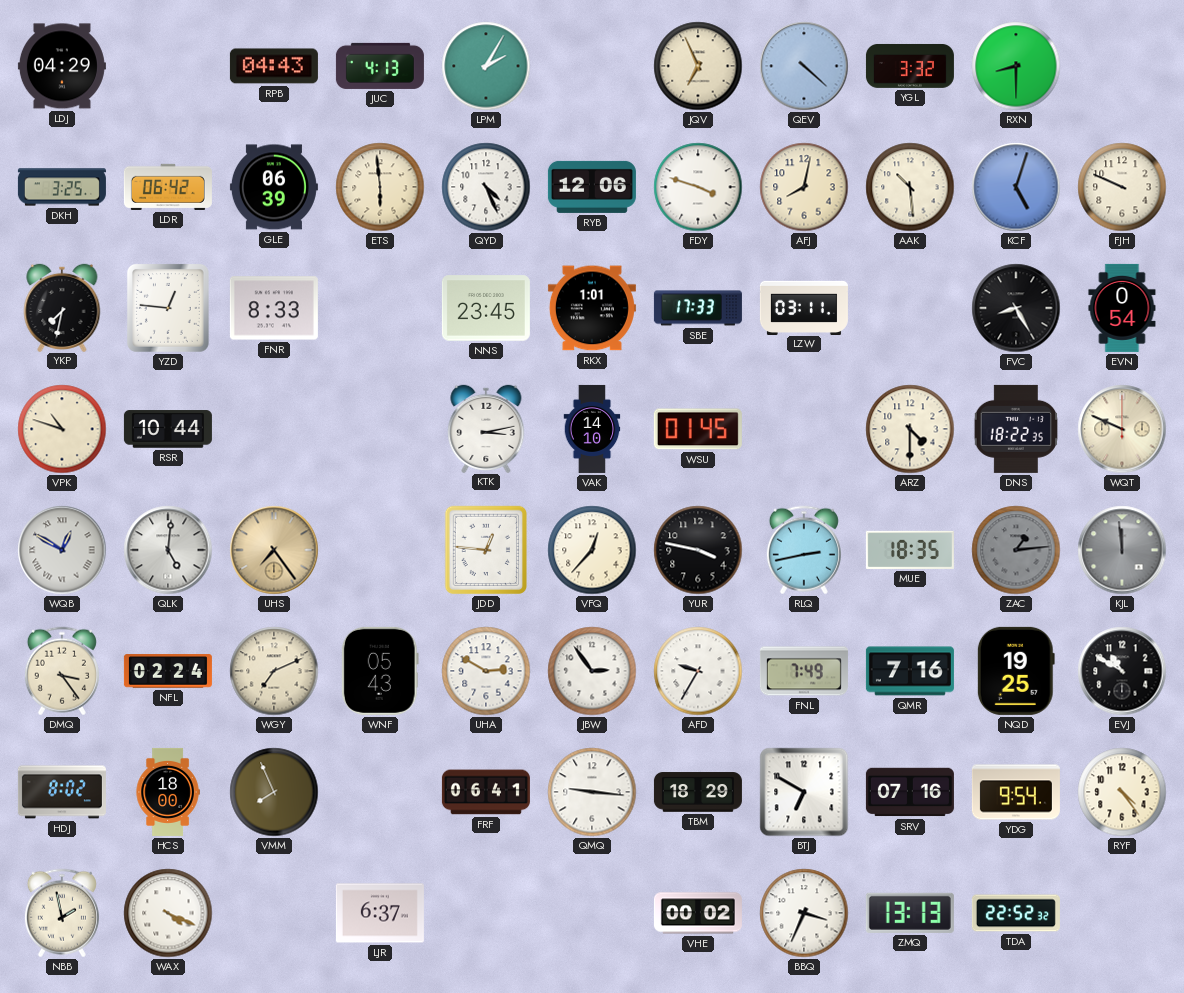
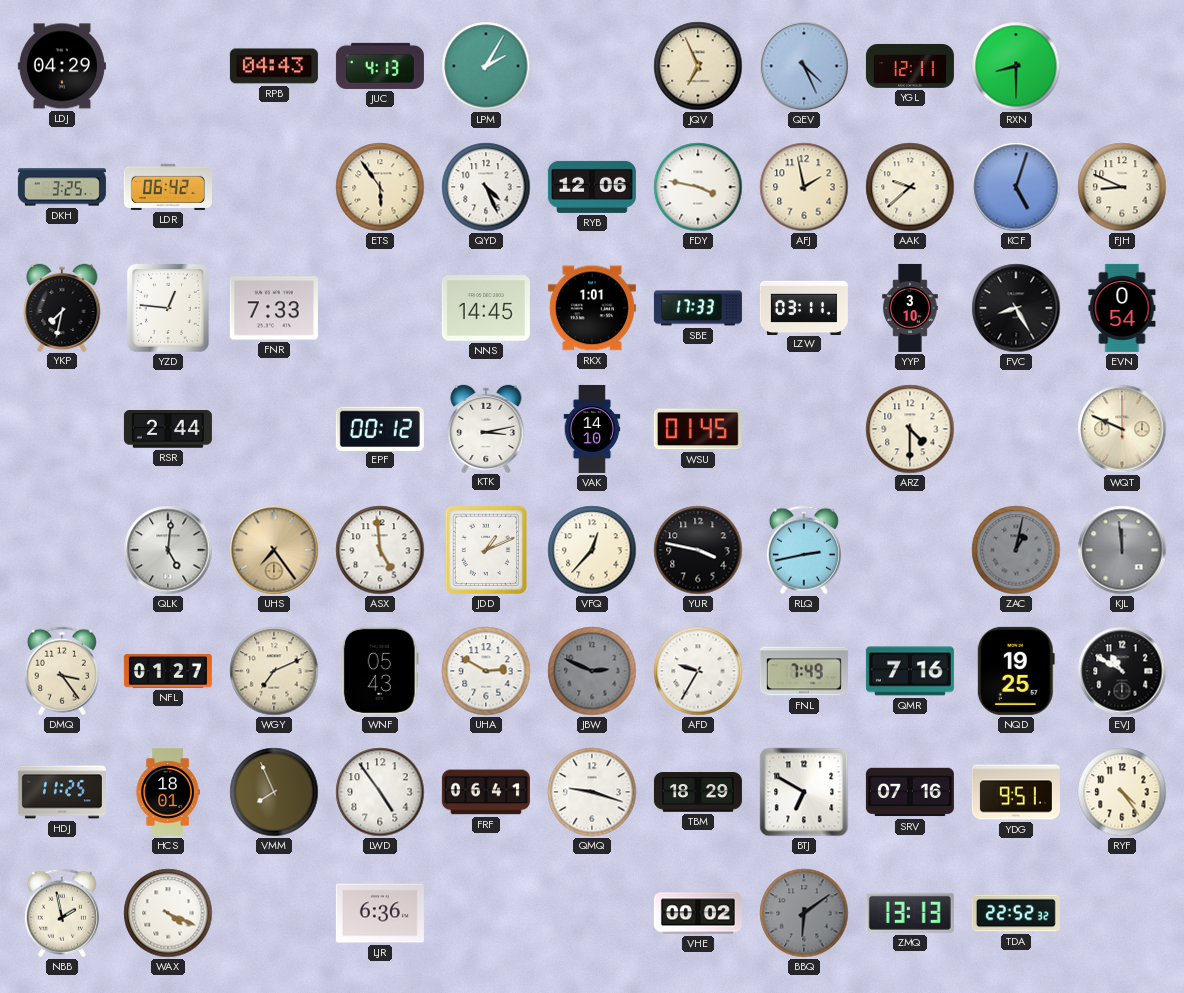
QEV: 4:22 -> 4:26
YGL: 3:32 -> 12:11
GLE: 06:39 -> none
ETS: 5:59 -> 5:54
FDY: 3:48 -> 3:47
AFJ: 8:02 -> 1:58
AAK: 10:29 -> 9:38
FJH: 9:49 -> 8:49
FNR: 8:33 -> 7:33
NNS: 23:45 -> 14:45
YYP: none -> 3:10
VPK: 10:48 -> none
RSR: 10:44 -> 2:44
EPF: none -> 00:12
DNS: 18:22 -> none
WQB: 12:50 -> none
ASX: none -> 4:59
JDD: 12:46 -> 1:11
MUE: 18:35 -> none
ZAC: 1:14 -> 1:02
NFL: 02:24 -> 01:27
JBW: 2:54 -> 2:49
JBW dial: white -> grey
HDJ: 8:02 -> 11:25
HCS: 18:00 -> 18:01
LWD: none -> 4:54
QMQ: 9:16 -> 9:18
YDG: 9:54 -> 9:51
LJR: 6:37 -> 6:36
BBQ: 3:34 -> 6:09
BBQ dial: white -> grey
